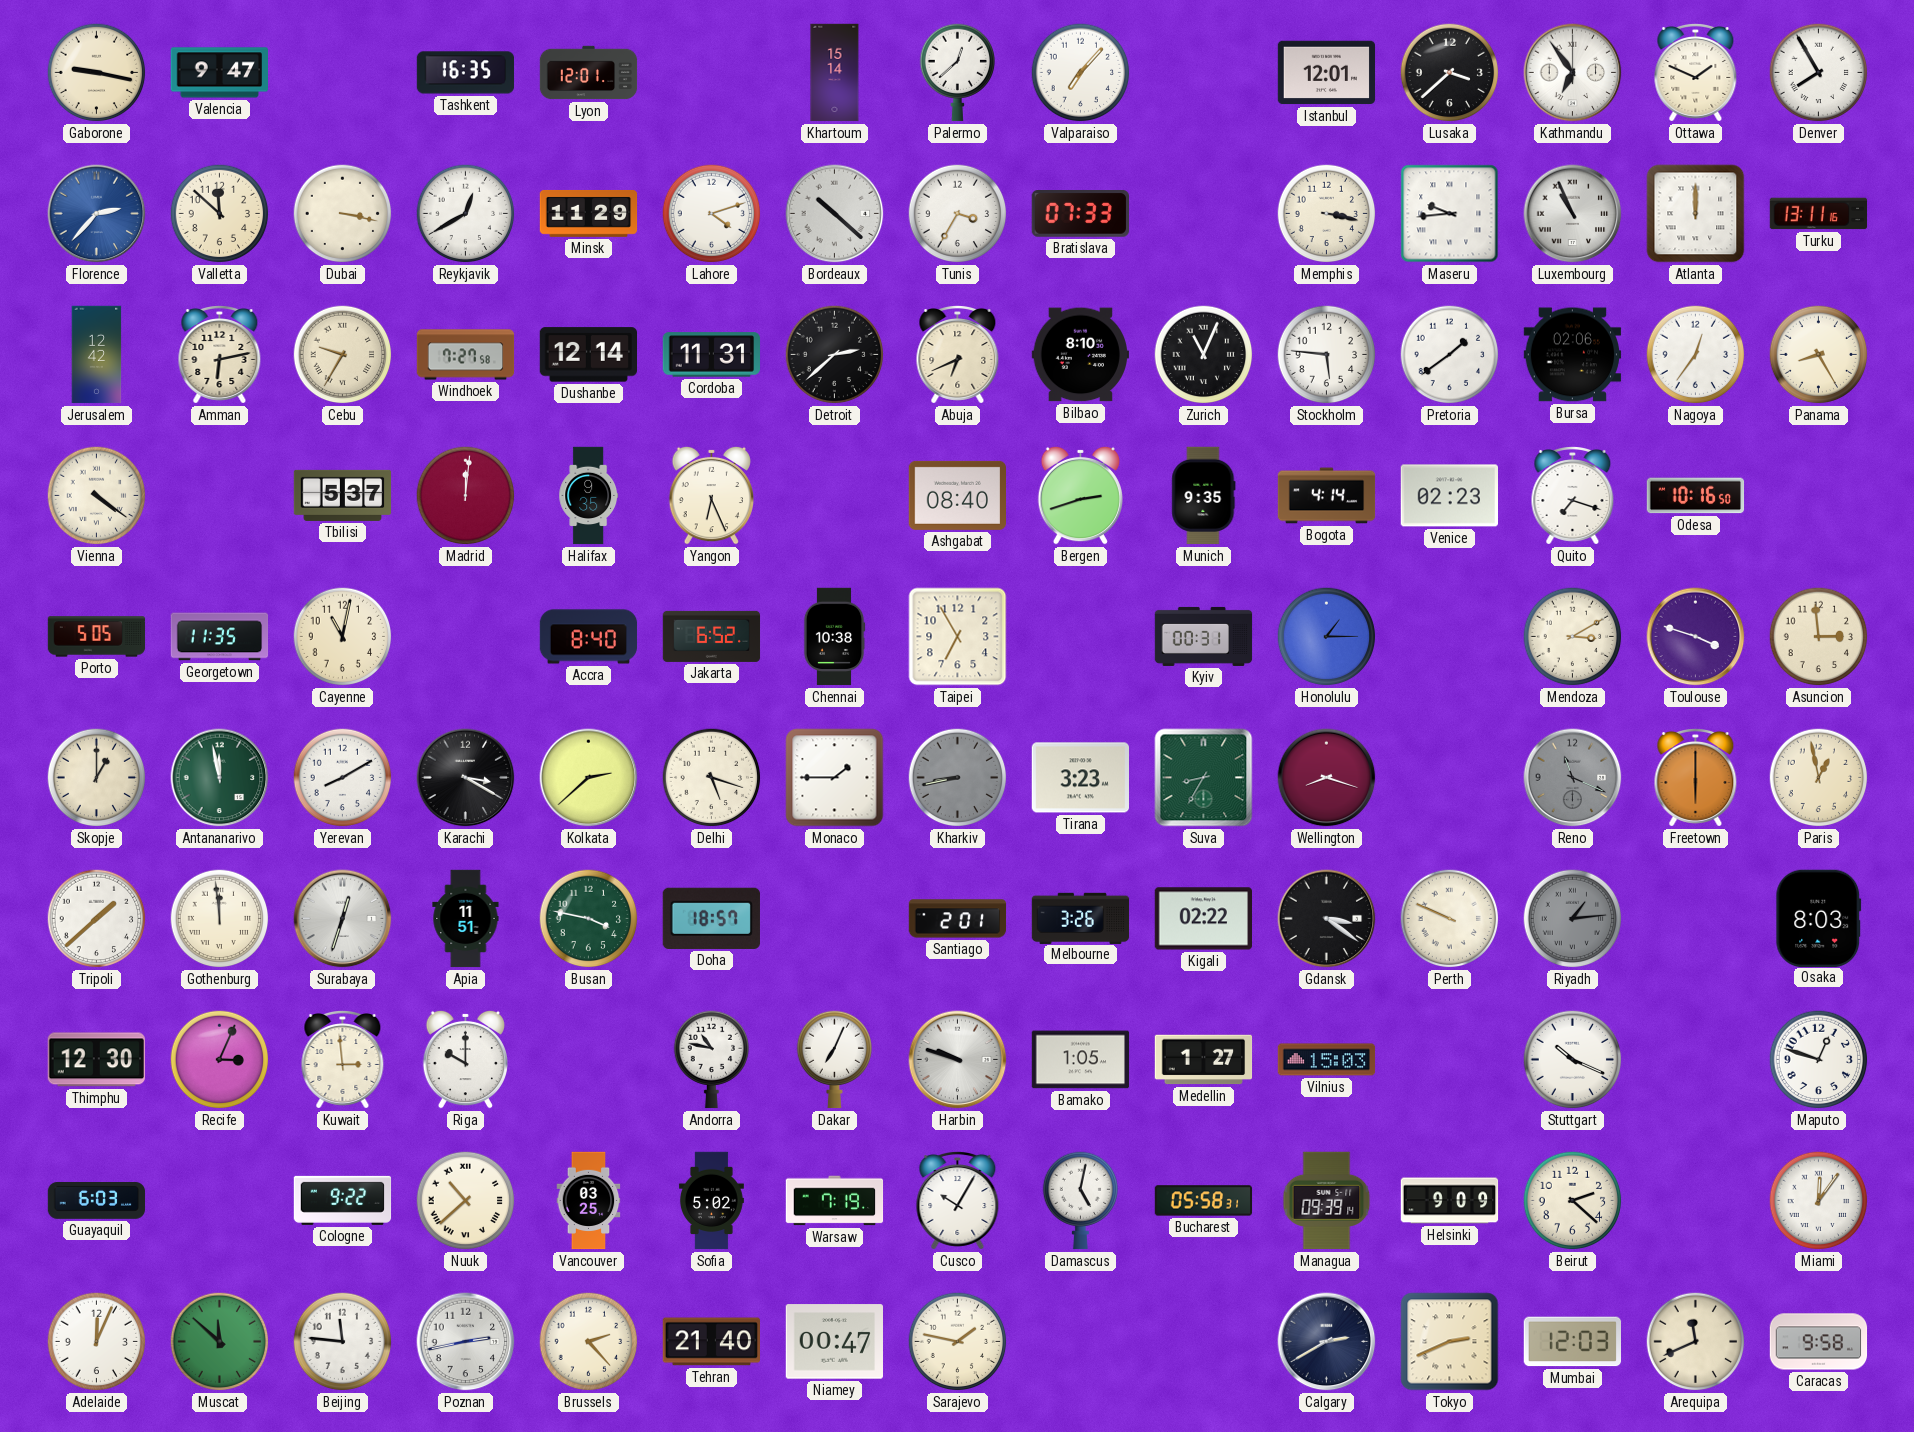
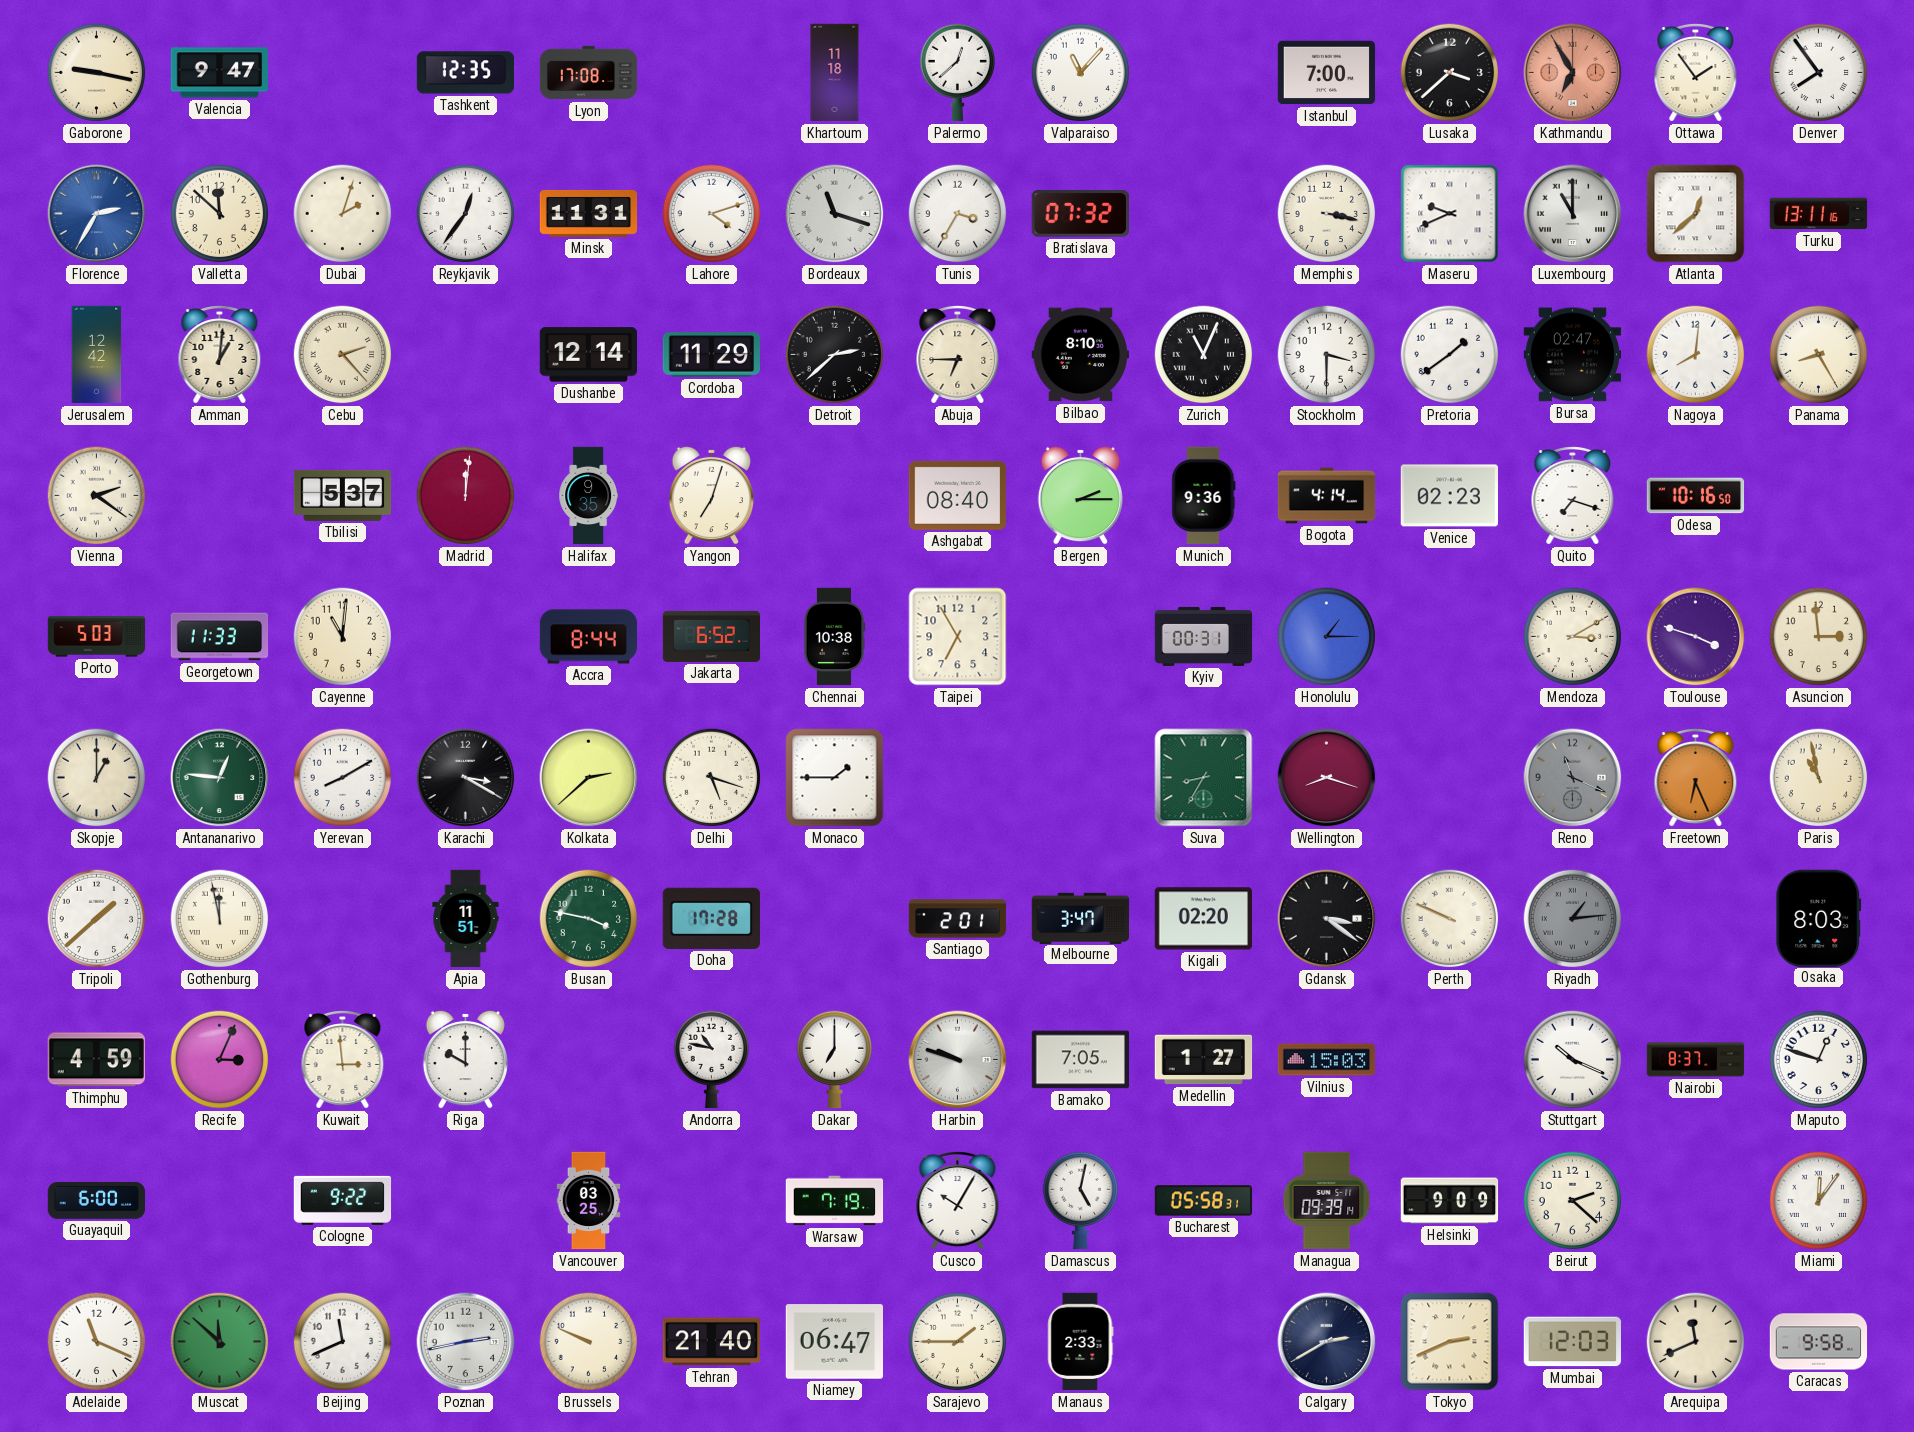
Tashkent: 16:35 -> 12:35
Lyon: 12:01 -> 17:08
Khartoum: 15:14 -> 11:18
Valparaiso: 7:07 -> 11:07
Istanbul: 12:01 -> 7:00
Kathmandu: 6:54 -> 6:55
Kathmandu dial: white -> salmon
Ottawa: 1:49 -> 1:54
Denver: 7:55 -> 7:54
Florence: 2:37 -> 2:35
Dubai: 3:17 -> 2:03
Reykjavik: 12:40 -> 12:36
Minsk: 11:29 -> 11:31
Bordeaux: 10:22 -> 11:18
Bratislava: 07:33 -> 07:32
Maseru: 9:44 -> 9:41
Luxembourg: 10:56 -> 11:00
Atlanta: 12:00 -> 12:38
Amman: 6:13 -> 1:01
Cebu: 9:35 -> 2:23
Windhoek: 7:27 -> none
Cordoba: 11:31 -> 11:29
Abuja: 6:41 -> 6:45
Stockholm: 5:46 -> 3:30
Bursa: 02:06 -> 02:47
Nagoya: 12:36 -> 8:01
Vienna: 4:21 -> 2:21
Yangon: 6:26 -> 7:03
Bergen: 2:42 -> 2:15
Munich: 9:35 -> 9:36
Porto: 5:05 -> 5:03
Georgetown: 11:35 -> 11:33
Cayenne: 11:02 -> 11:01
Accra: 8:40 -> 8:44
Antananarivo: 11:58 -> 12:46
Kharkiv: 8:43 -> none
Tirana: 3:23 -> none
Freetown: 6:00 -> 6:26
Paris: 12:58 -> 10:58
Gothenburg: 11:59 -> 11:58
Surabaya: 12:33 -> none
Doha: 18:57 -> 17:28
Melbourne: 3:26 -> 3:47
Kigali: 02:22 -> 02:20
Thimphu: 12:30 -> 4:59
Dakar: 7:04 -> 7:00
Bamako: 1:05 -> 7:05
Nairobi: none -> 8:37
Guayaquil: 6:03 -> 6:00
Nuuk: 10:38 -> none
Sofia: 5:02 -> none
Adelaide: 12:04 -> 11:19
Beijing: 11:46 -> 11:41
Brussels: 2:23 -> 9:49
Niamey: 00:47 -> 06:47
Sarajevo: 1:47 -> 1:45
Manaus: none -> 2:33
